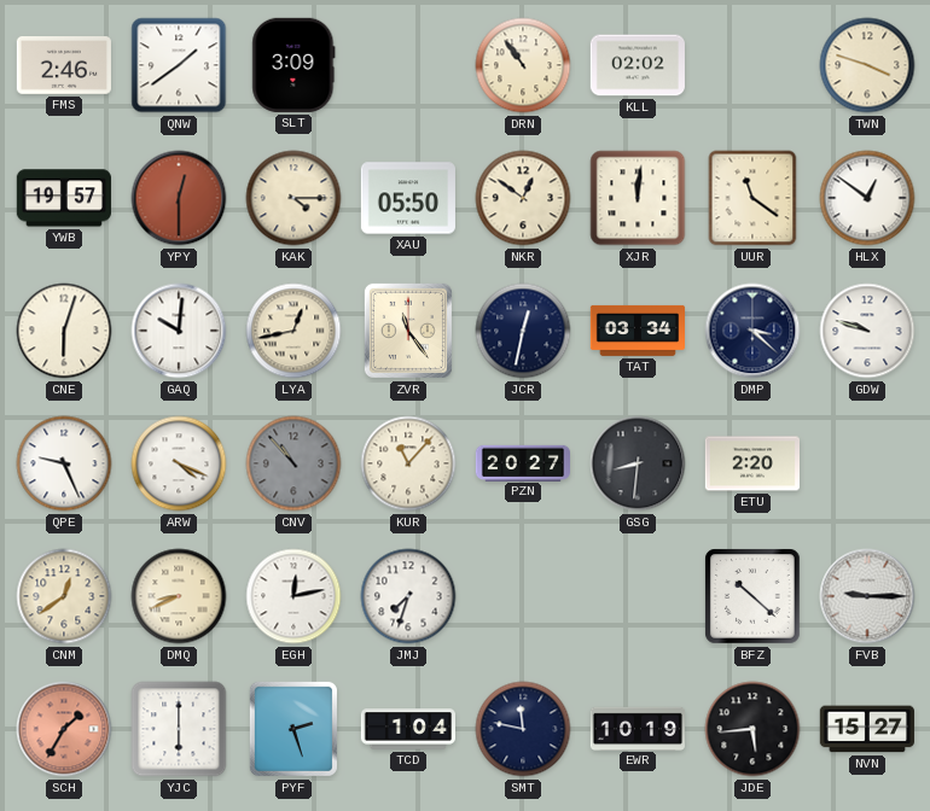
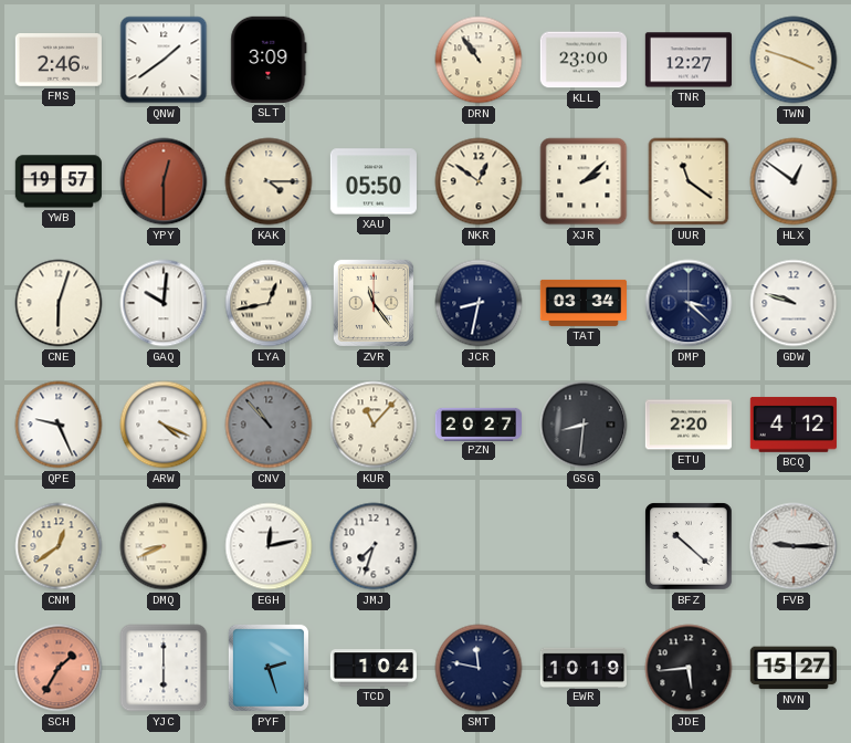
KLL: 02:02 -> 23:00
TNR: none -> 12:27
XJR: 12:01 -> 2:08
JCR: 12:32 -> 8:32
BCQ: none -> 4:12
